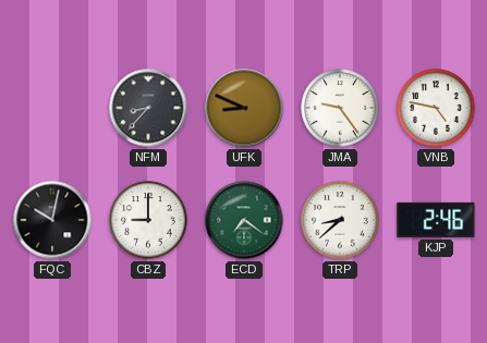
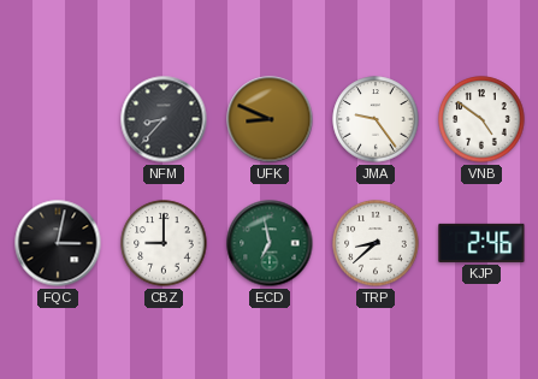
VNB: 4:47 -> 4:51
FQC: 10:02 -> 3:02
ECD: 7:21 -> 6:58
